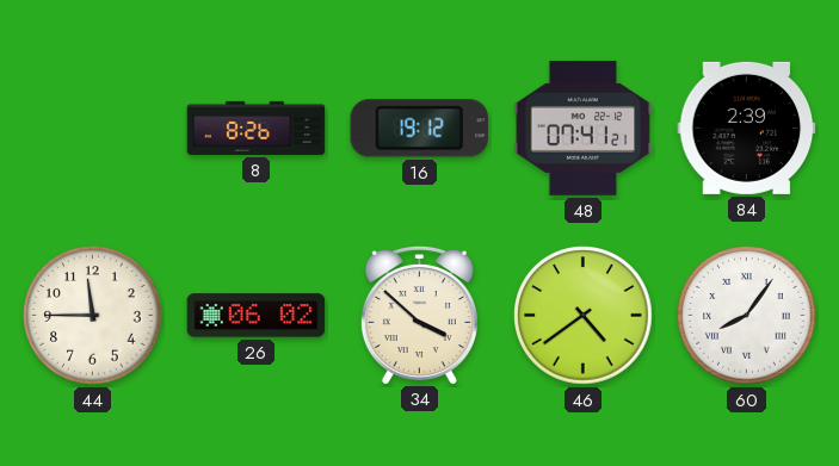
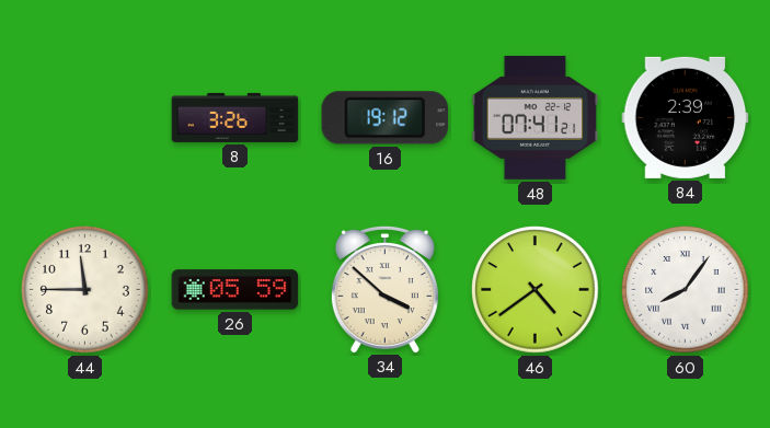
8: 8:26 -> 3:26
26: 06:02 -> 05:59
